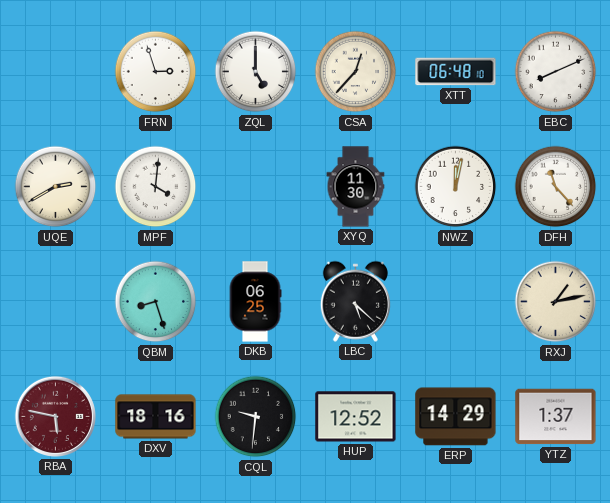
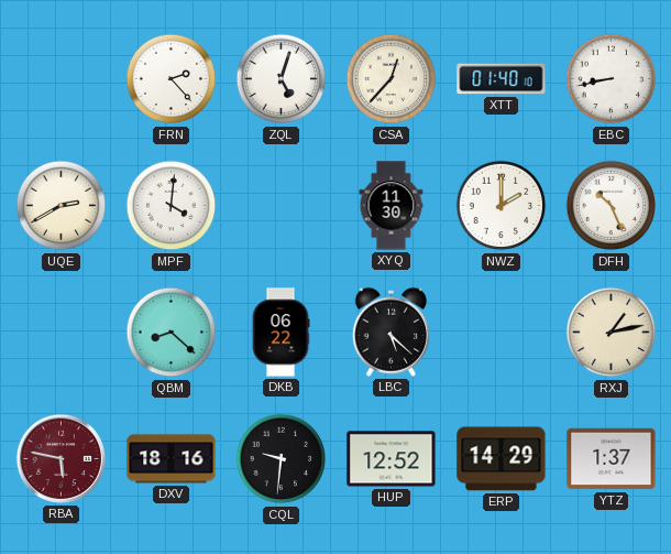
FRN: 2:57 -> 2:23
ZQL: 5:00 -> 5:03
XTT: 06:48 -> 01:40
EBC: 8:11 -> 8:43
NWZ: 12:02 -> 2:00
DFH: 11:23 -> 10:26
QBM: 8:27 -> 8:22
DKB: 06:25 -> 06:22
